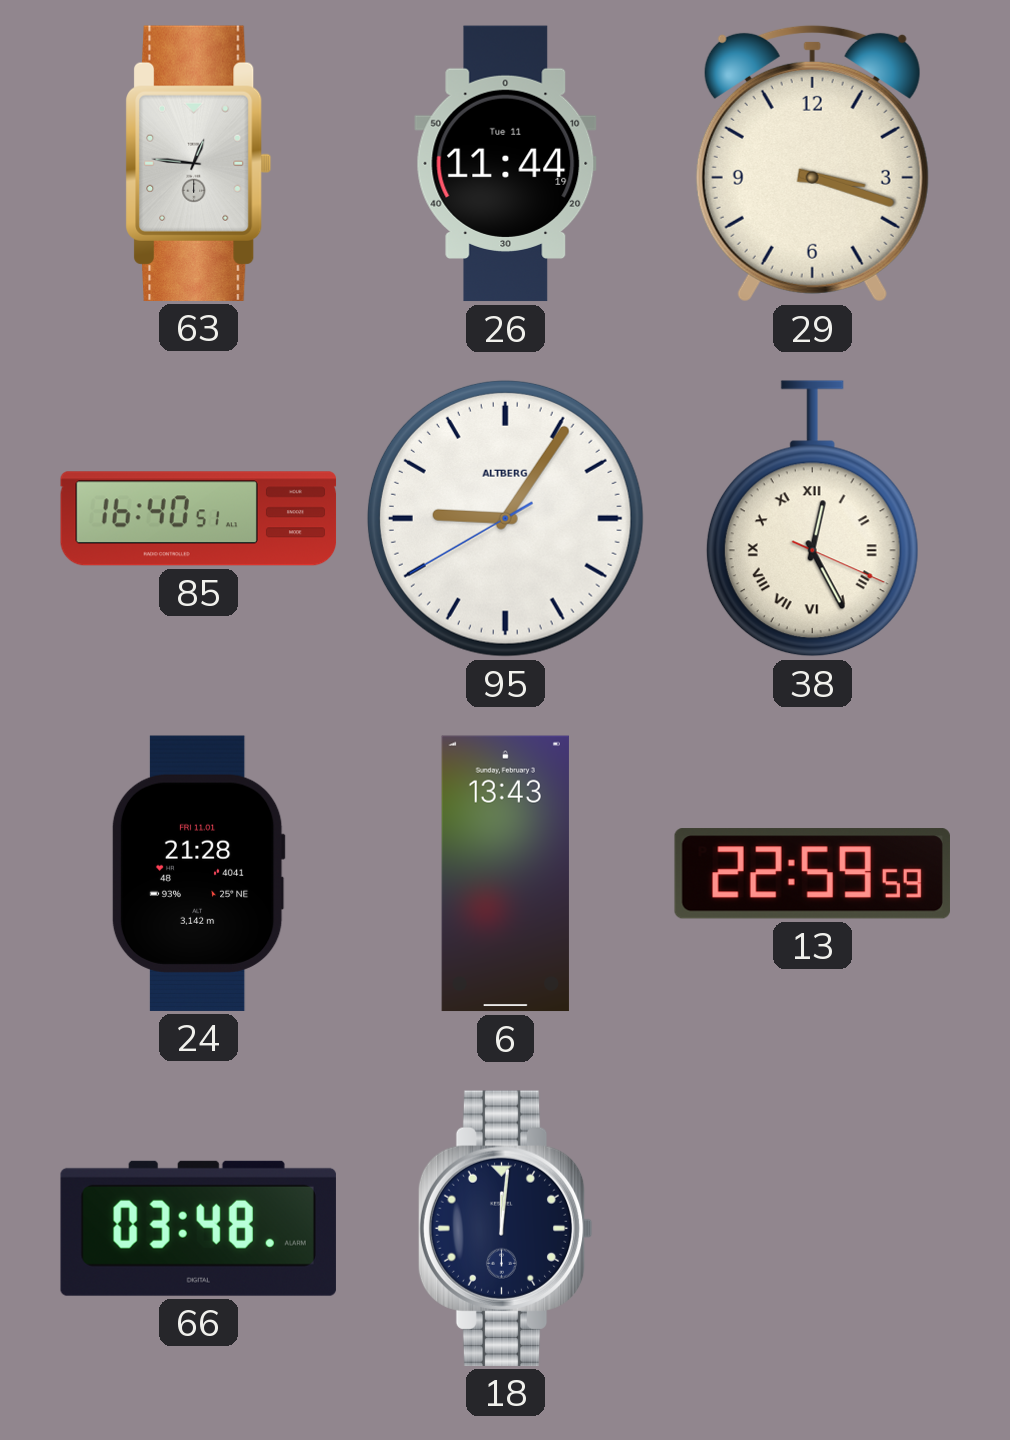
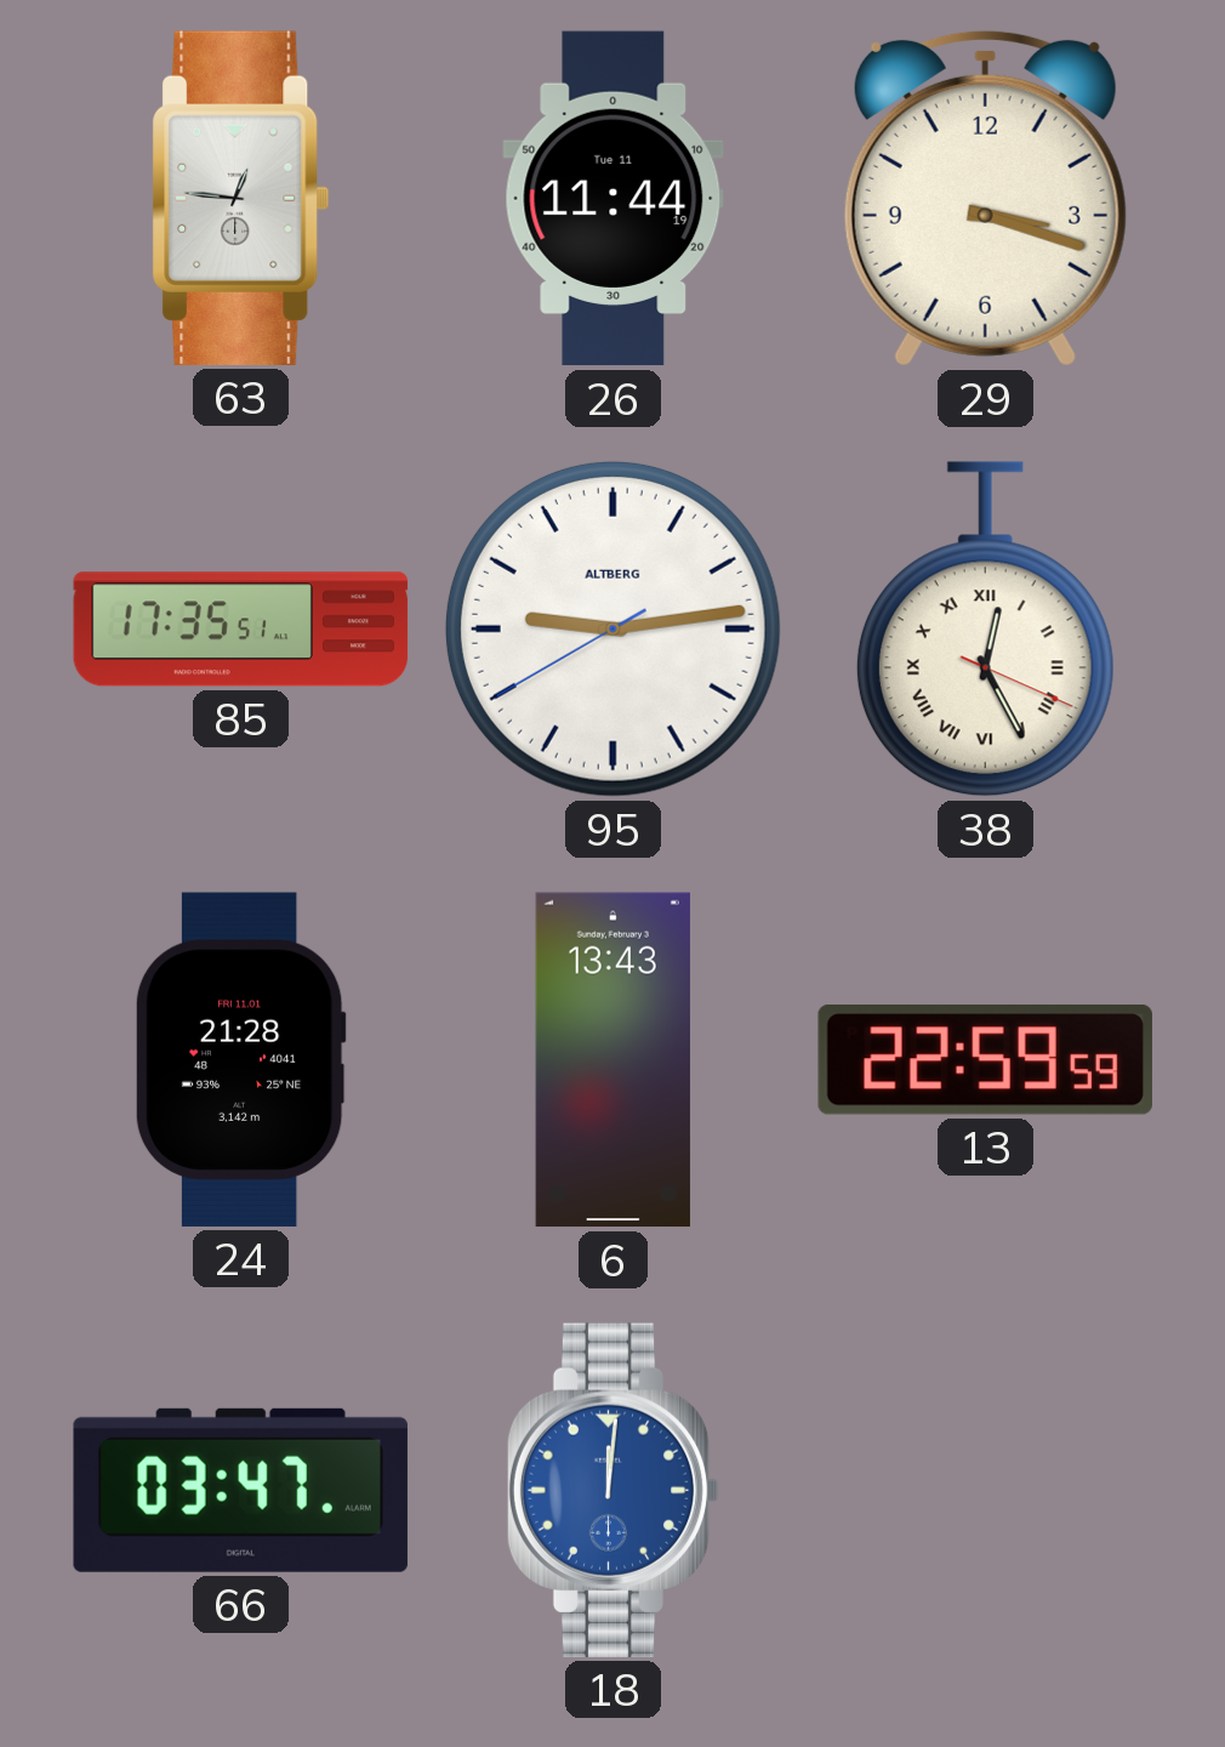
85: 16:40 -> 17:35
95: 9:05 -> 9:13
66: 03:48 -> 03:47
18 dial: navy -> blue
